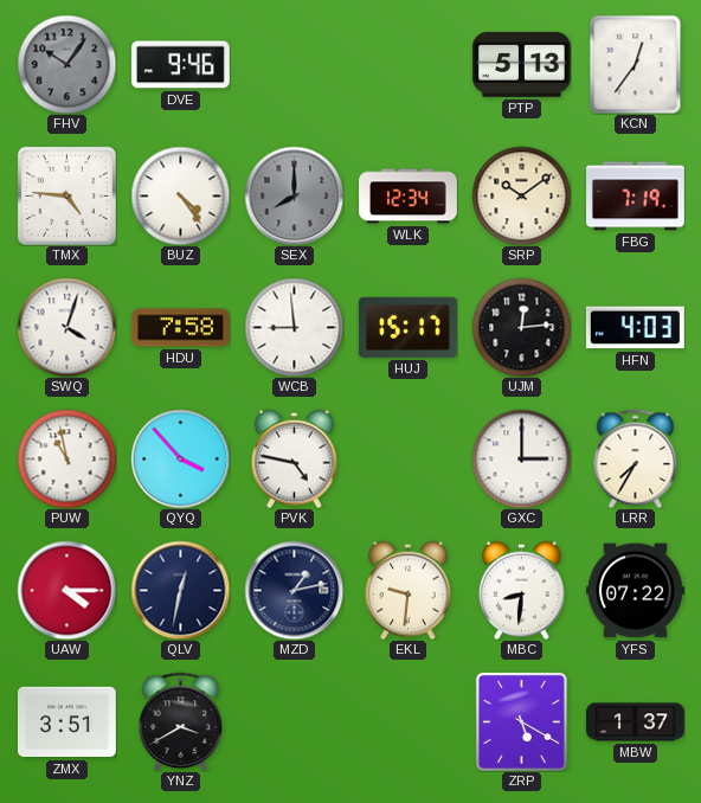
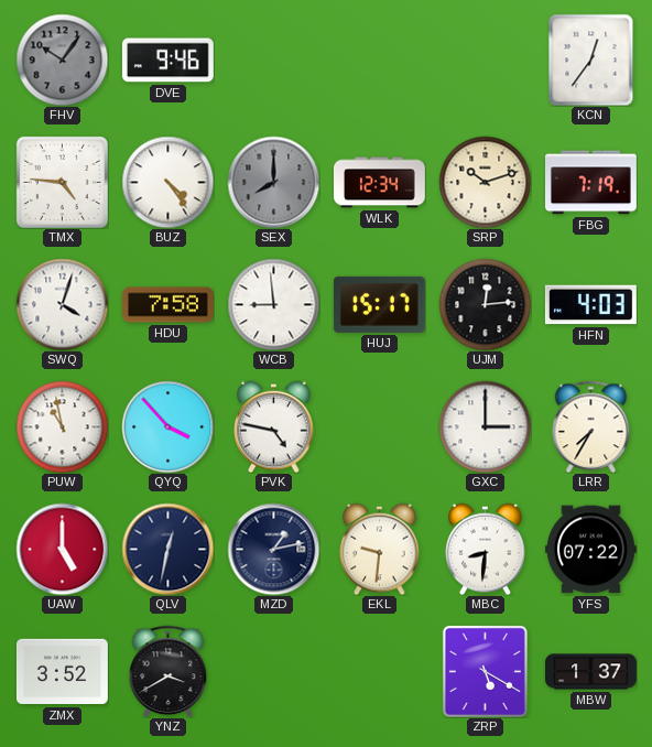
PTP: 5:13 -> none
SRP: 10:09 -> 10:12
UAW: 4:15 -> 5:00
ZMX: 3:51 -> 3:52
